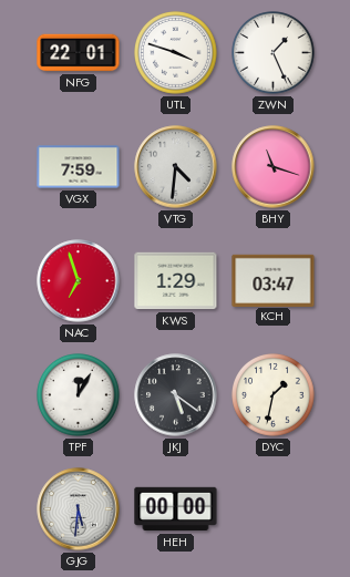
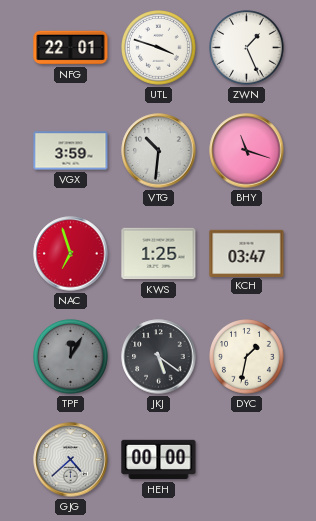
VGX: 7:59 -> 3:59
VTG: 4:31 -> 10:31
KWS: 1:29 -> 1:25
TPF dial: white -> grey
GJG: 5:31 -> 4:38
